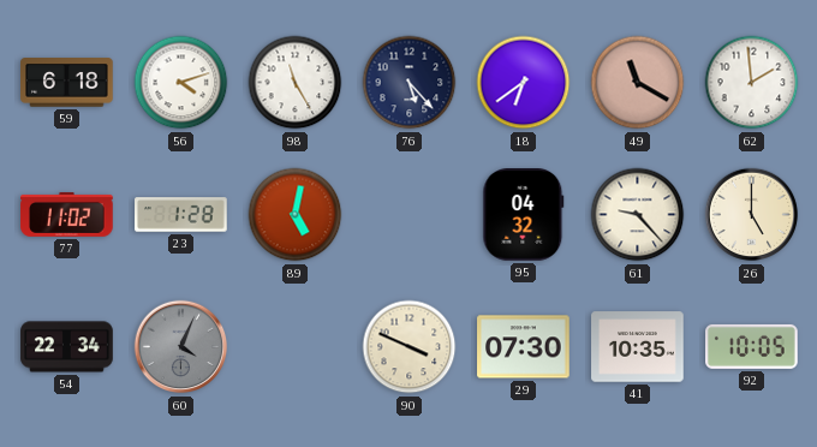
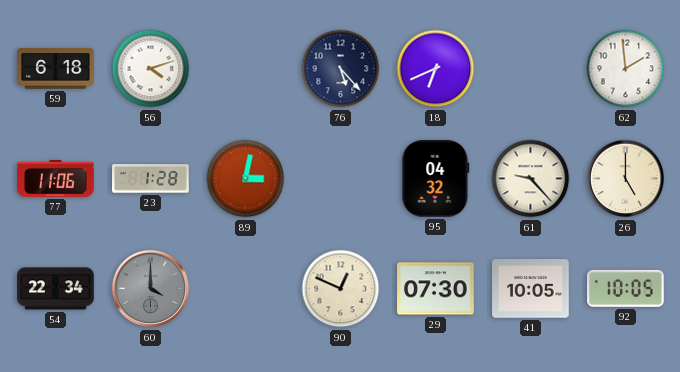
98: 11:25 -> none
18: 6:39 -> 6:41
49: 11:20 -> none
77: 11:02 -> 11:06
89: 5:02 -> 3:02
60: 4:04 -> 4:00
90: 3:49 -> 12:49
41: 10:35 -> 10:05
